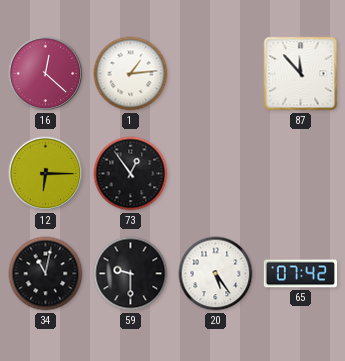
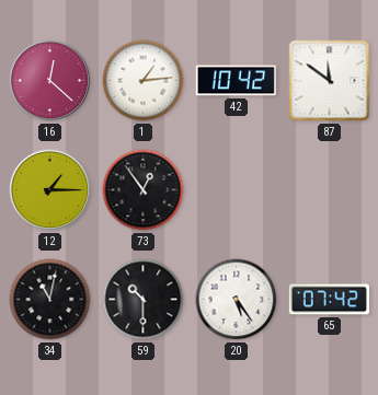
42: none -> 10:42
87: 11:53 -> 11:51
12: 6:15 -> 1:15
59: 9:30 -> 10:30
